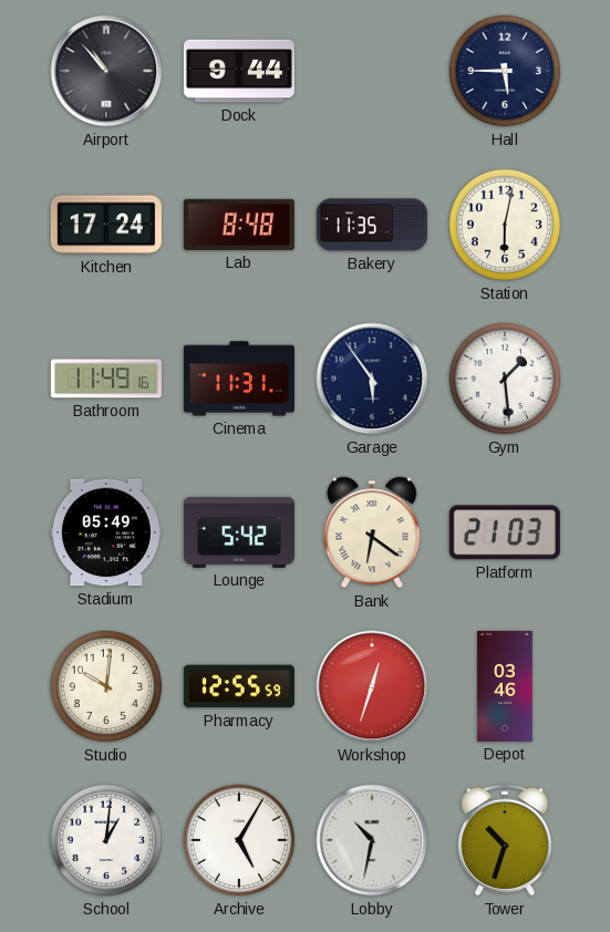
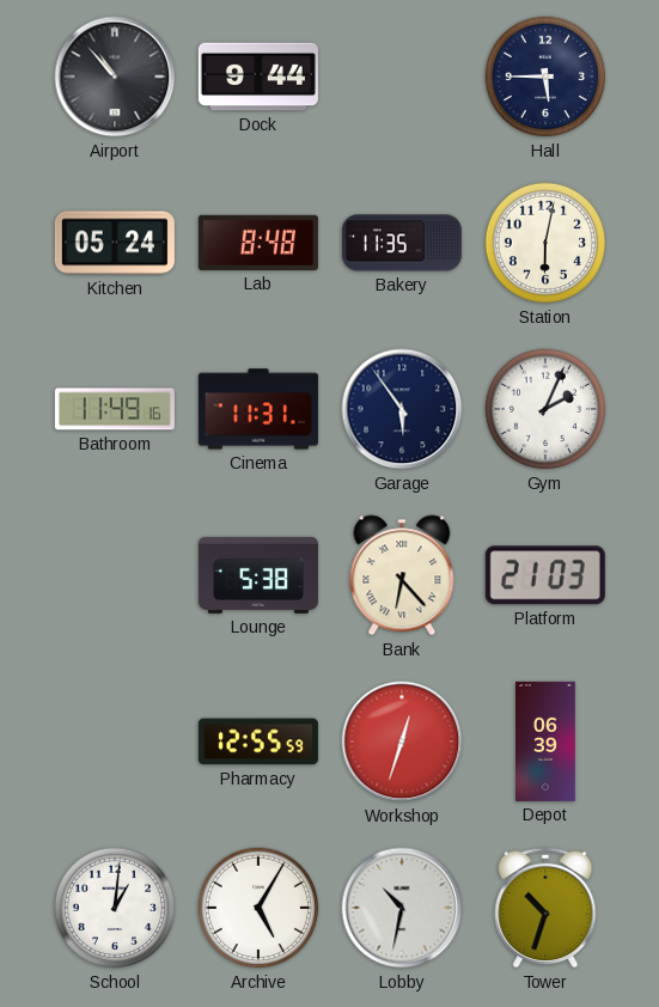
Kitchen: 17:24 -> 05:24
Gym: 1:29 -> 2:04
Stadium: 05:49 -> none
Lounge: 5:42 -> 5:38
Bank: 6:21 -> 6:23
Studio: 10:01 -> none
Depot: 03:46 -> 06:39
